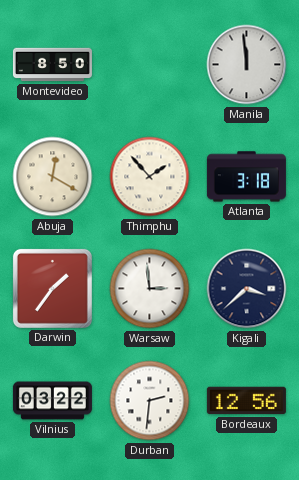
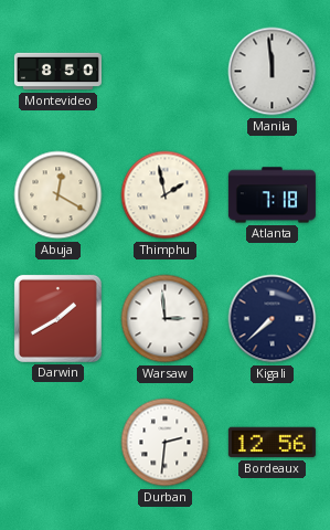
Thimphu: 1:53 -> 1:58
Atlanta: 3:18 -> 7:18
Darwin: 1:36 -> 1:40
Kigali: 3:38 -> 7:38
Vilnius: 03:22 -> none
